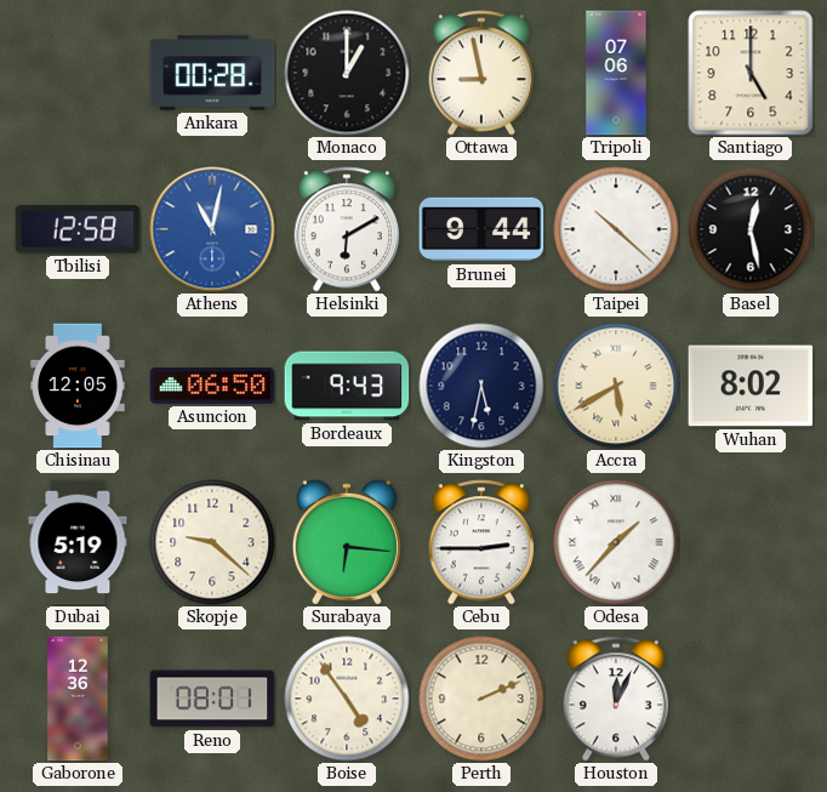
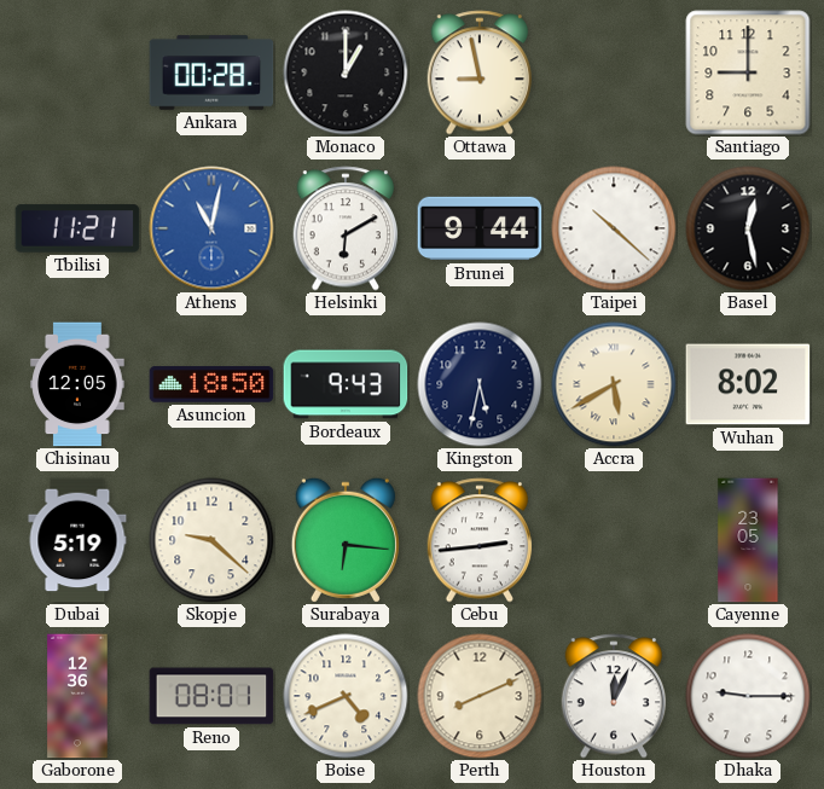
Tripoli: 07:06 -> none
Santiago: 5:00 -> 9:00
Tbilisi: 12:58 -> 11:21
Asuncion: 06:50 -> 18:50
Cebu: 2:45 -> 2:44
Odesa: 1:37 -> none
Cayenne: none -> 23:05
Boise: 4:54 -> 4:41
Perth: 2:11 -> 8:11
Dhaka: none -> 9:15
